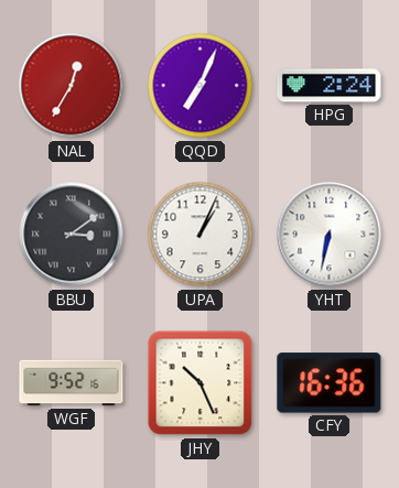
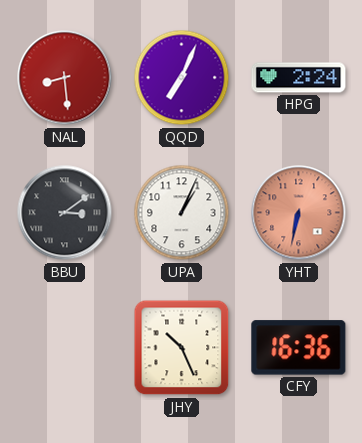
NAL: 12:35 -> 8:29
YHT dial: white -> salmon
WGF: 9:52 -> none
